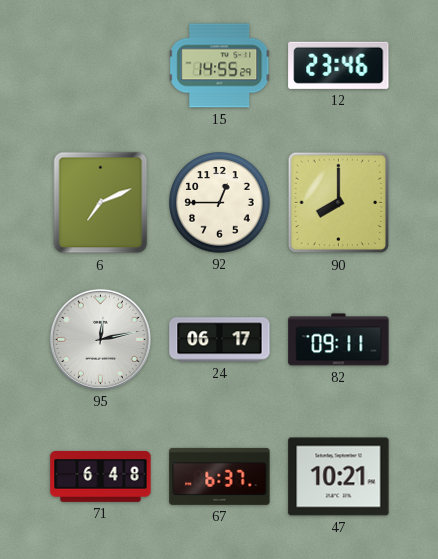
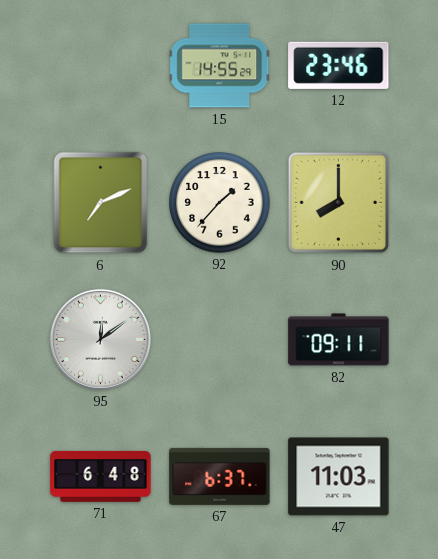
92: 12:45 -> 1:37
95: 12:13 -> 12:09
24: 06:17 -> none
47: 10:21 -> 11:03
